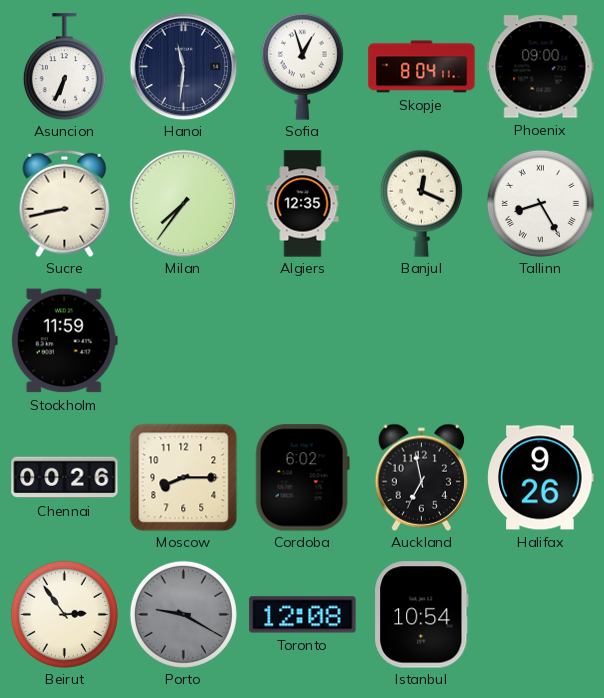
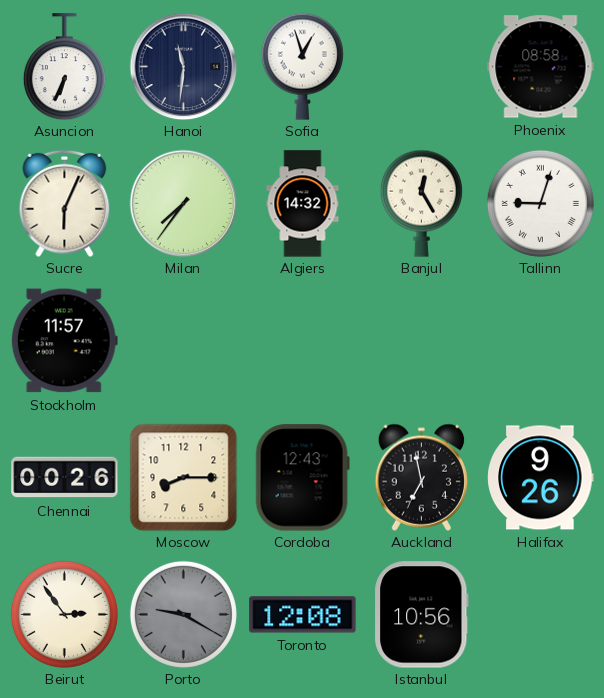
Skopje: 8:04 -> none
Phoenix: 09:00 -> 08:58
Sucre: 8:43 -> 6:04
Algiers: 12:35 -> 14:32
Banjul: 12:19 -> 12:25
Tallinn: 8:25 -> 9:03
Stockholm: 11:59 -> 11:57
Cordoba: 6:02 -> 12:43
Istanbul: 10:54 -> 10:56
